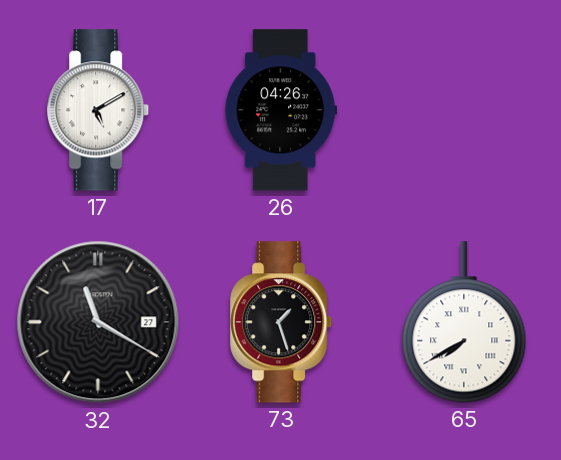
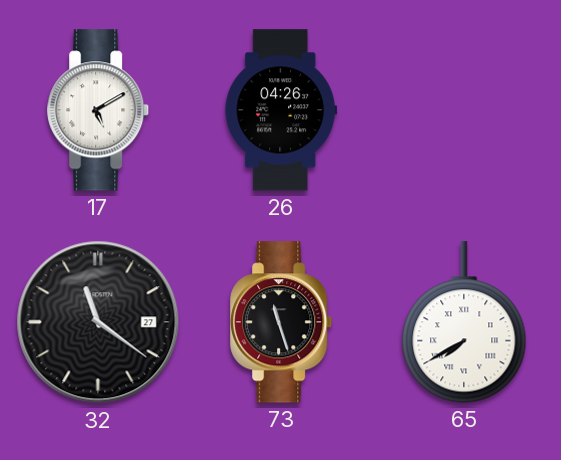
32: 11:20 -> 11:21
73: 1:27 -> 11:27
